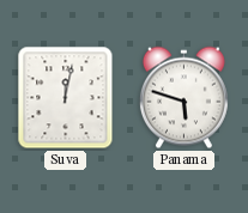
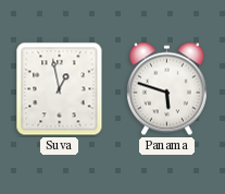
Suva: 12:02 -> 12:58
